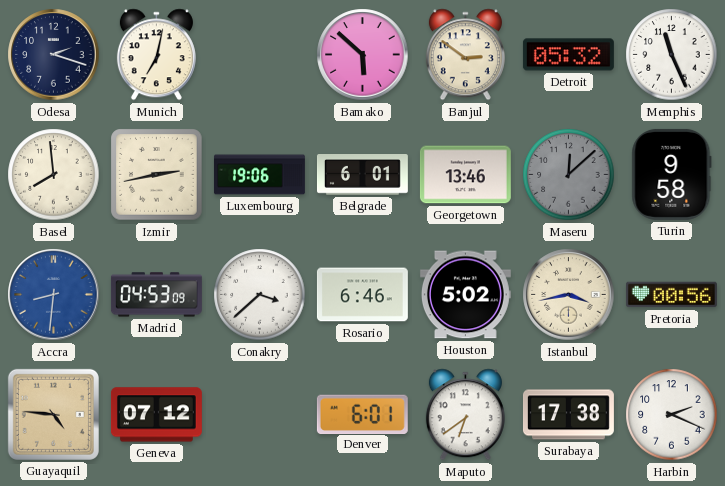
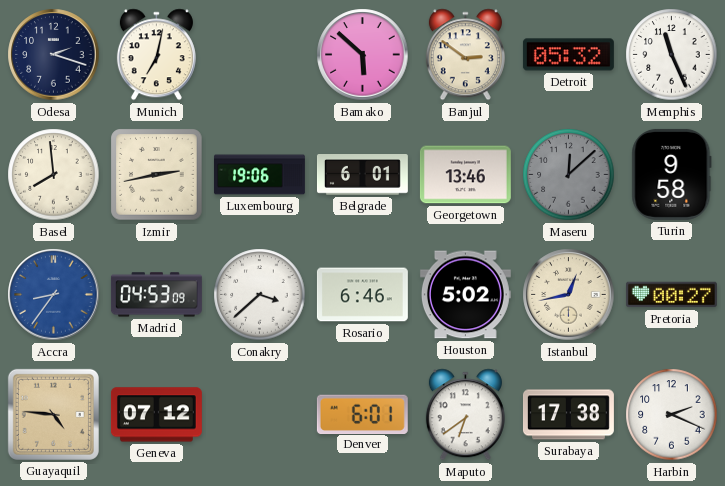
Accra: 8:31 -> 8:36
Istanbul: 3:43 -> 12:43
Pretoria: 00:56 -> 00:27
